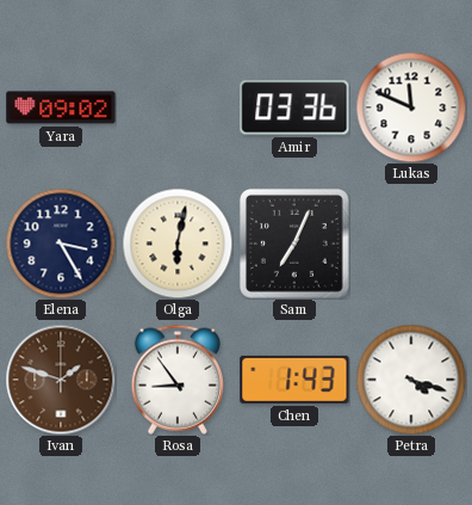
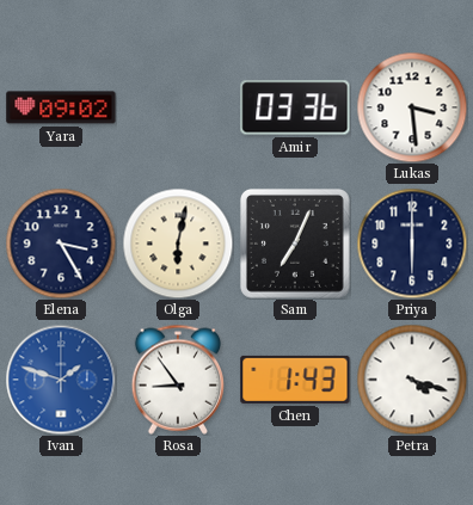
Lukas: 11:49 -> 3:29
Priya: none -> 6:00
Ivan dial: brown -> blue
